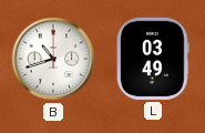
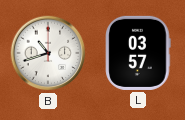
L: 03:49 -> 03:57
